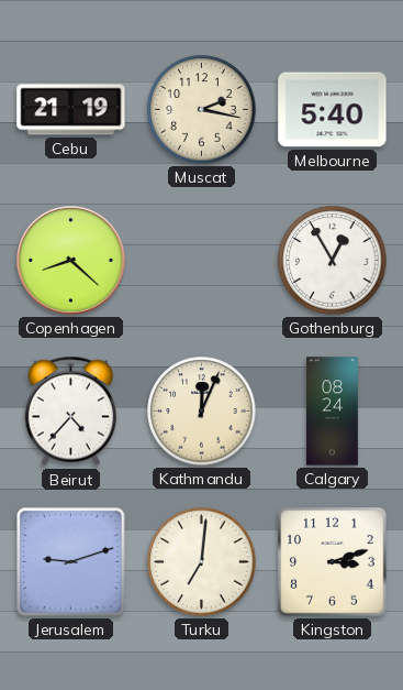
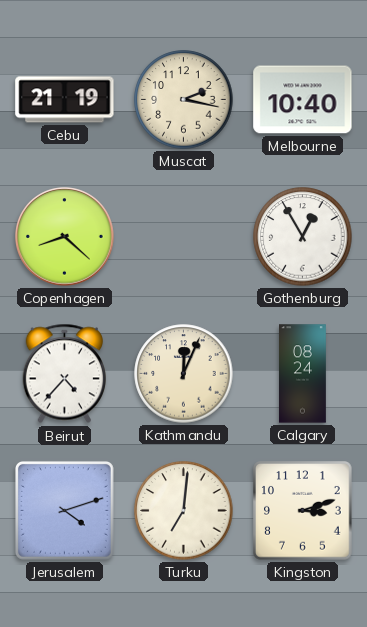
Melbourne: 5:40 -> 10:40
Jerusalem: 9:12 -> 4:12
